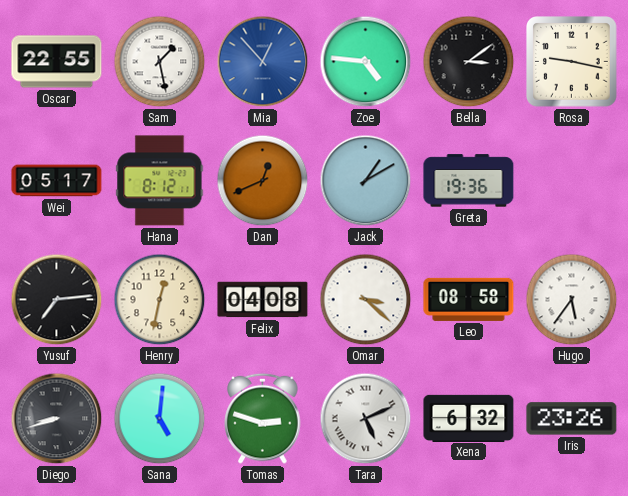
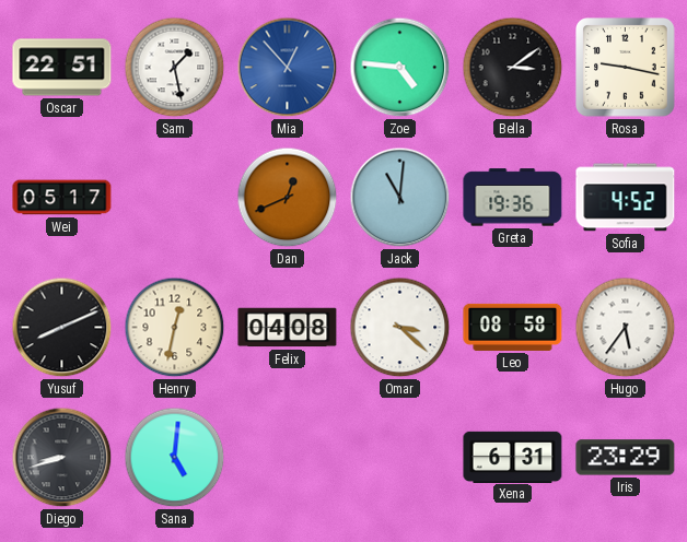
Oscar: 22:55 -> 22:51
Hana: 8:12 -> none
Jack: 1:10 -> 11:01
Sofia: none -> 4:52
Yusuf: 7:14 -> 8:11
Tomas: 2:48 -> none
Tara: 5:11 -> none
Xena: 6:32 -> 6:31
Iris: 23:26 -> 23:29
